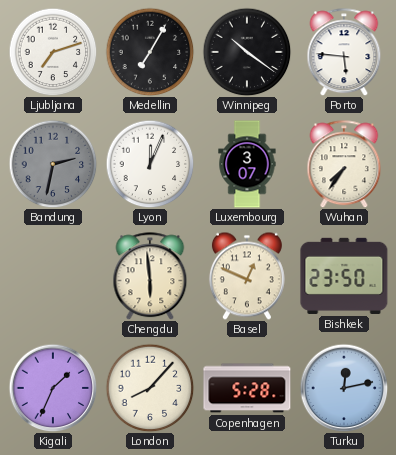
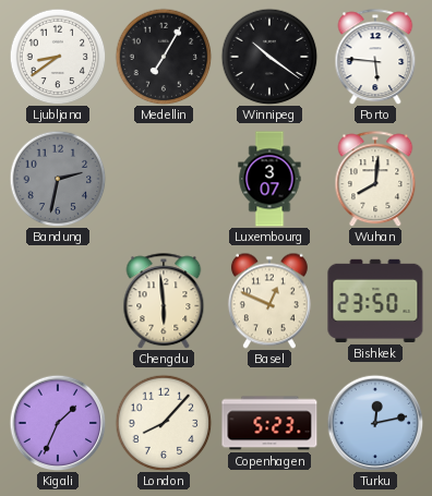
Ljubljana: 7:12 -> 8:39
Lyon: 12:04 -> none
Wuhan: 7:36 -> 8:01
Copenhagen: 5:28 -> 5:23
